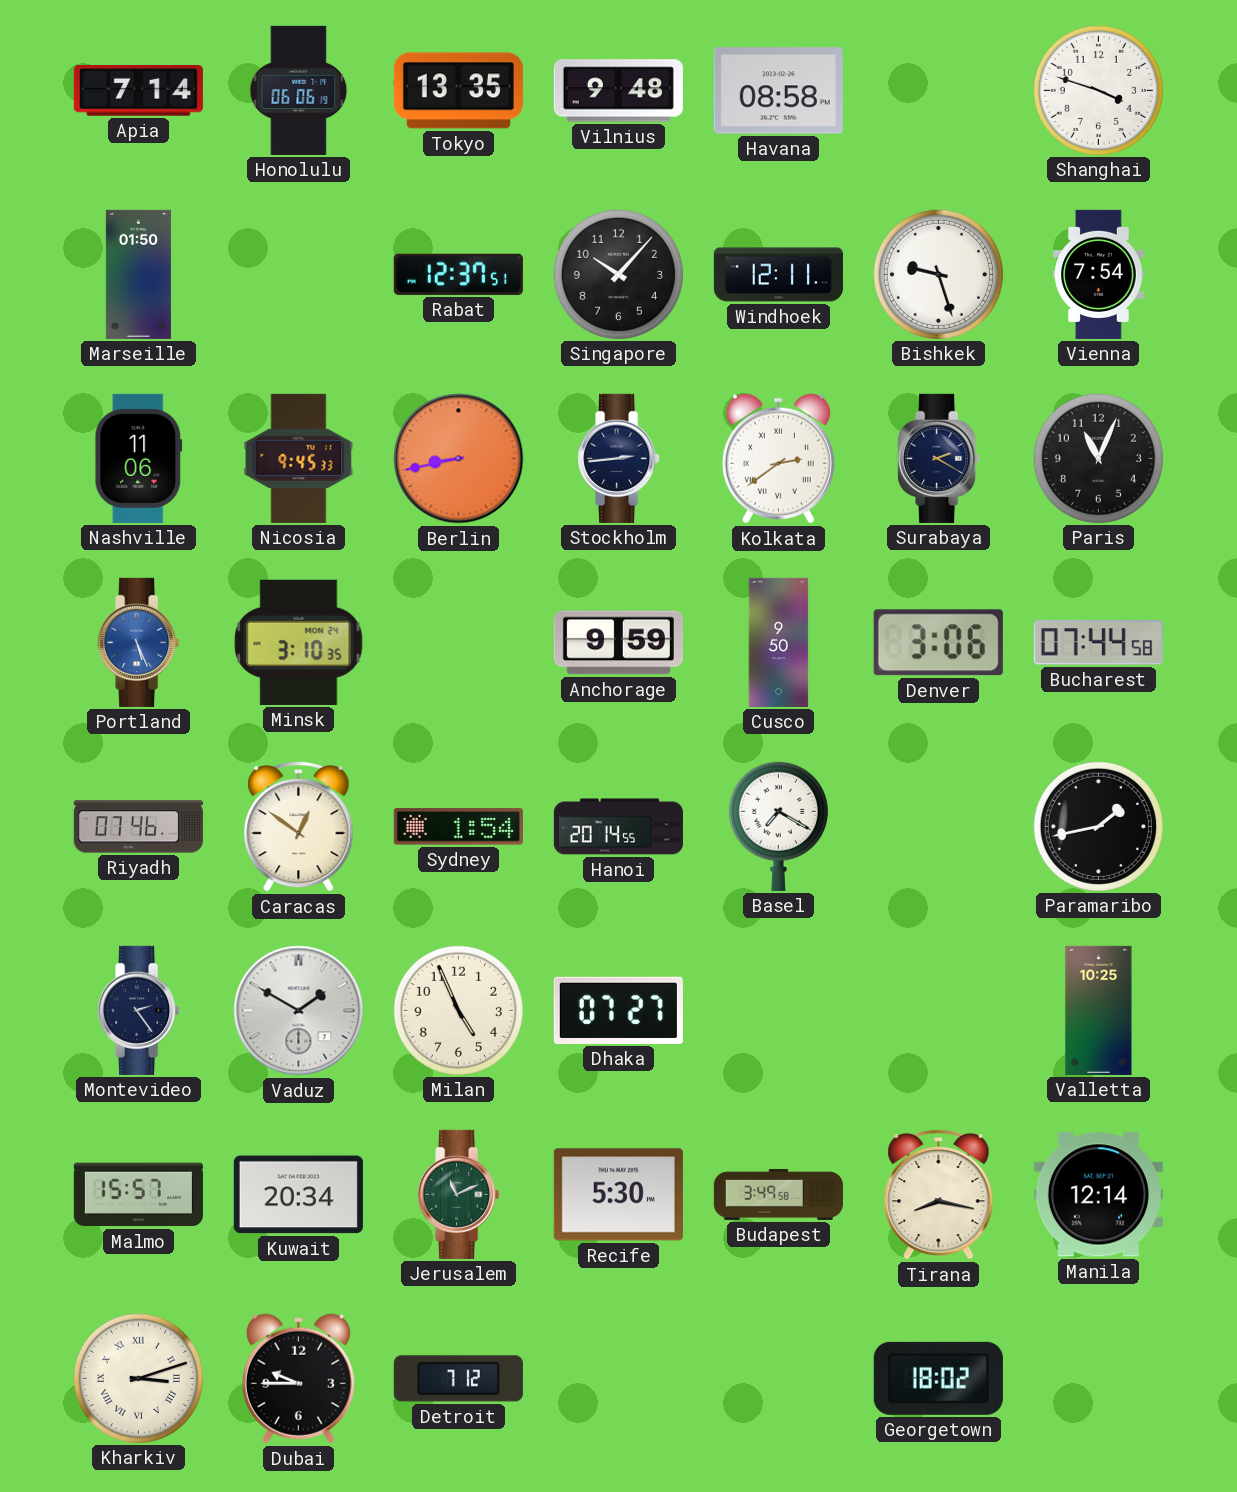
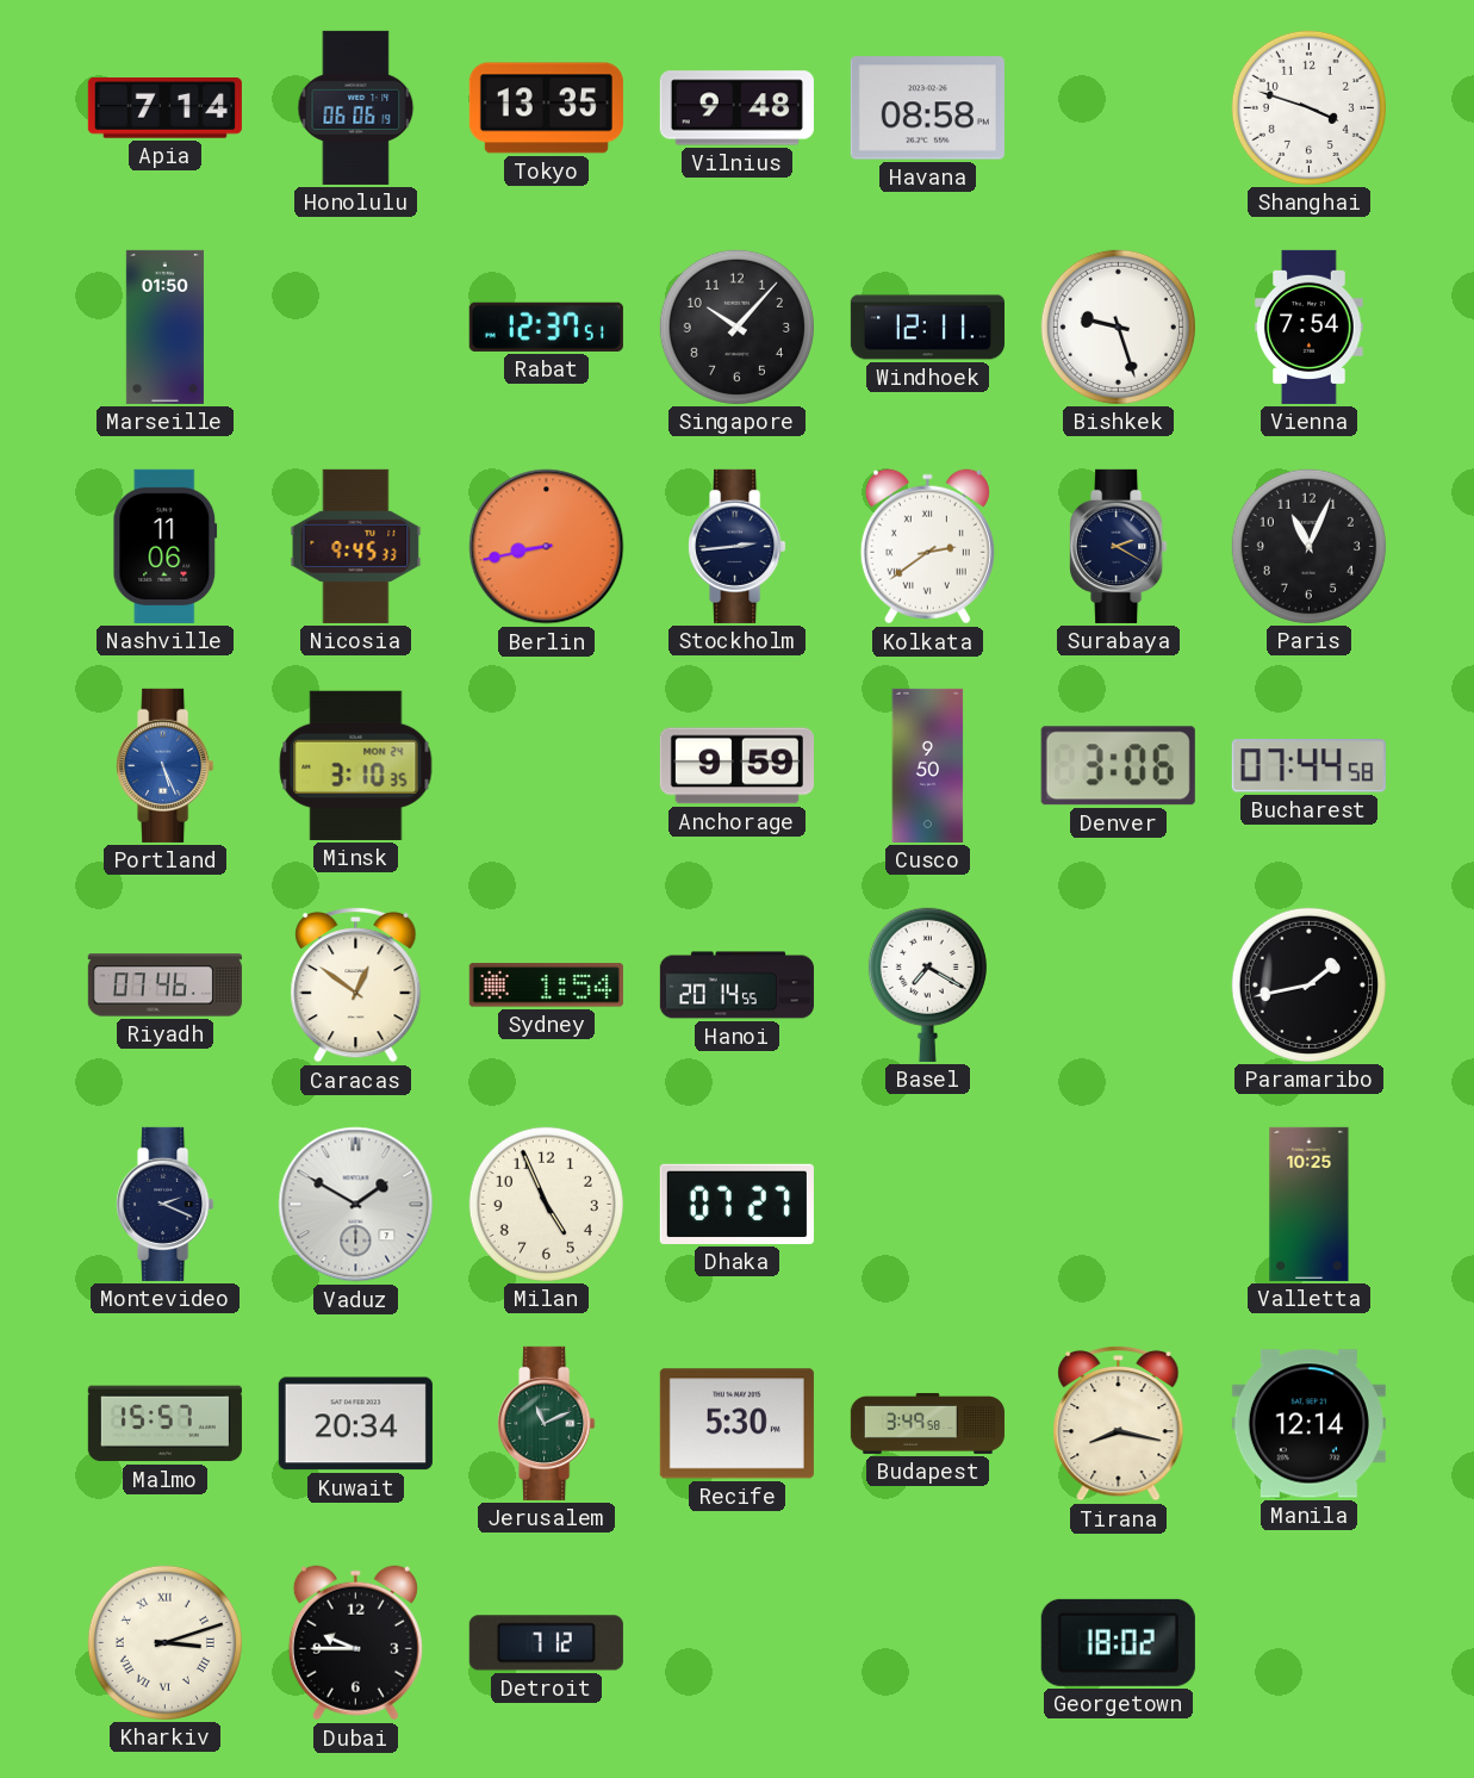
Montevideo: 2:24 -> 2:19
